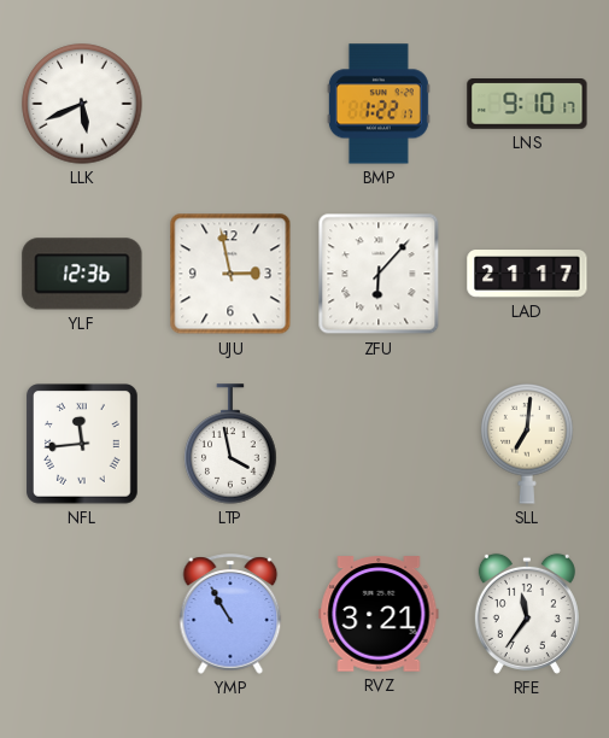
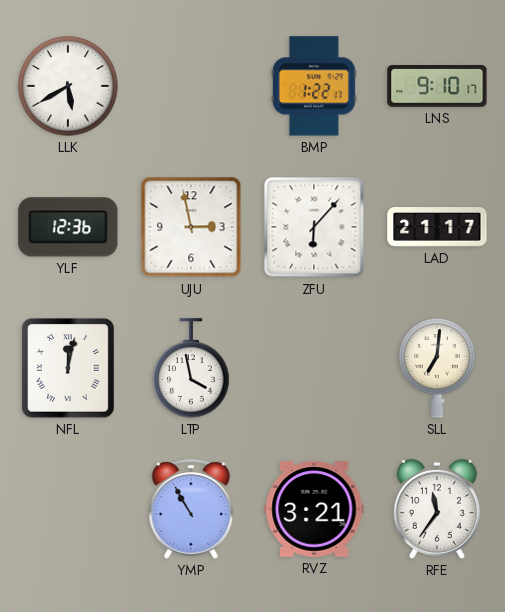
LLK: 5:41 -> 5:40
NFL: 11:44 -> 12:02
